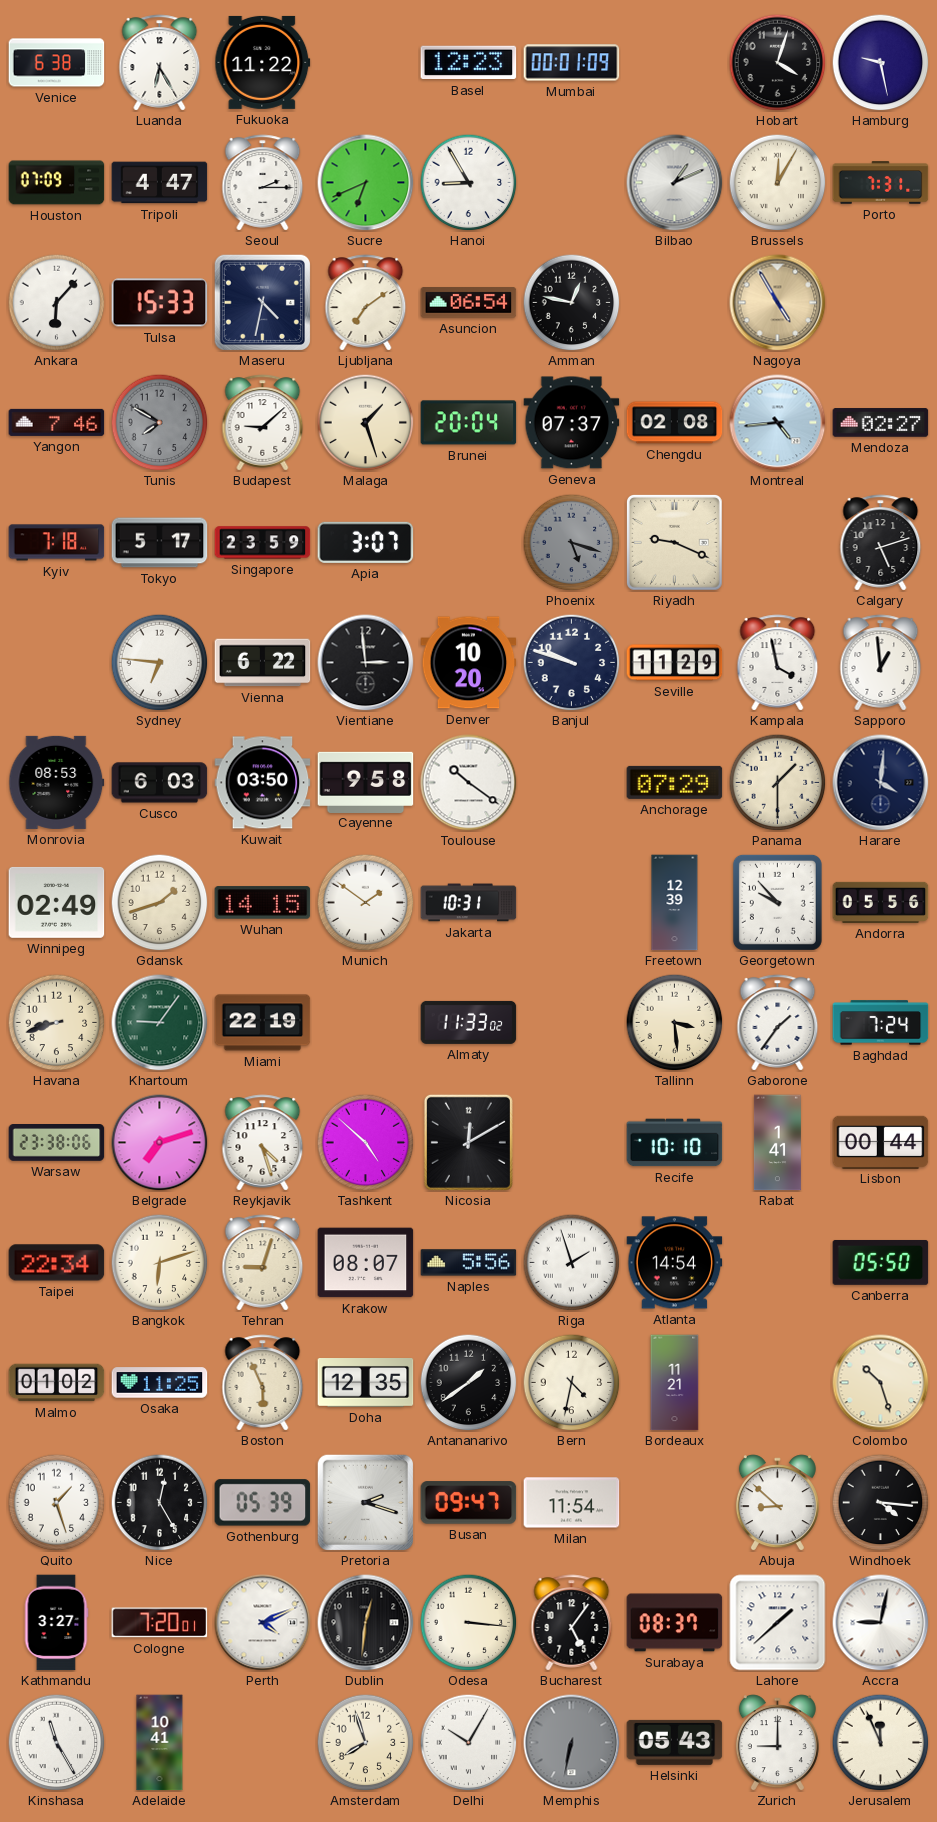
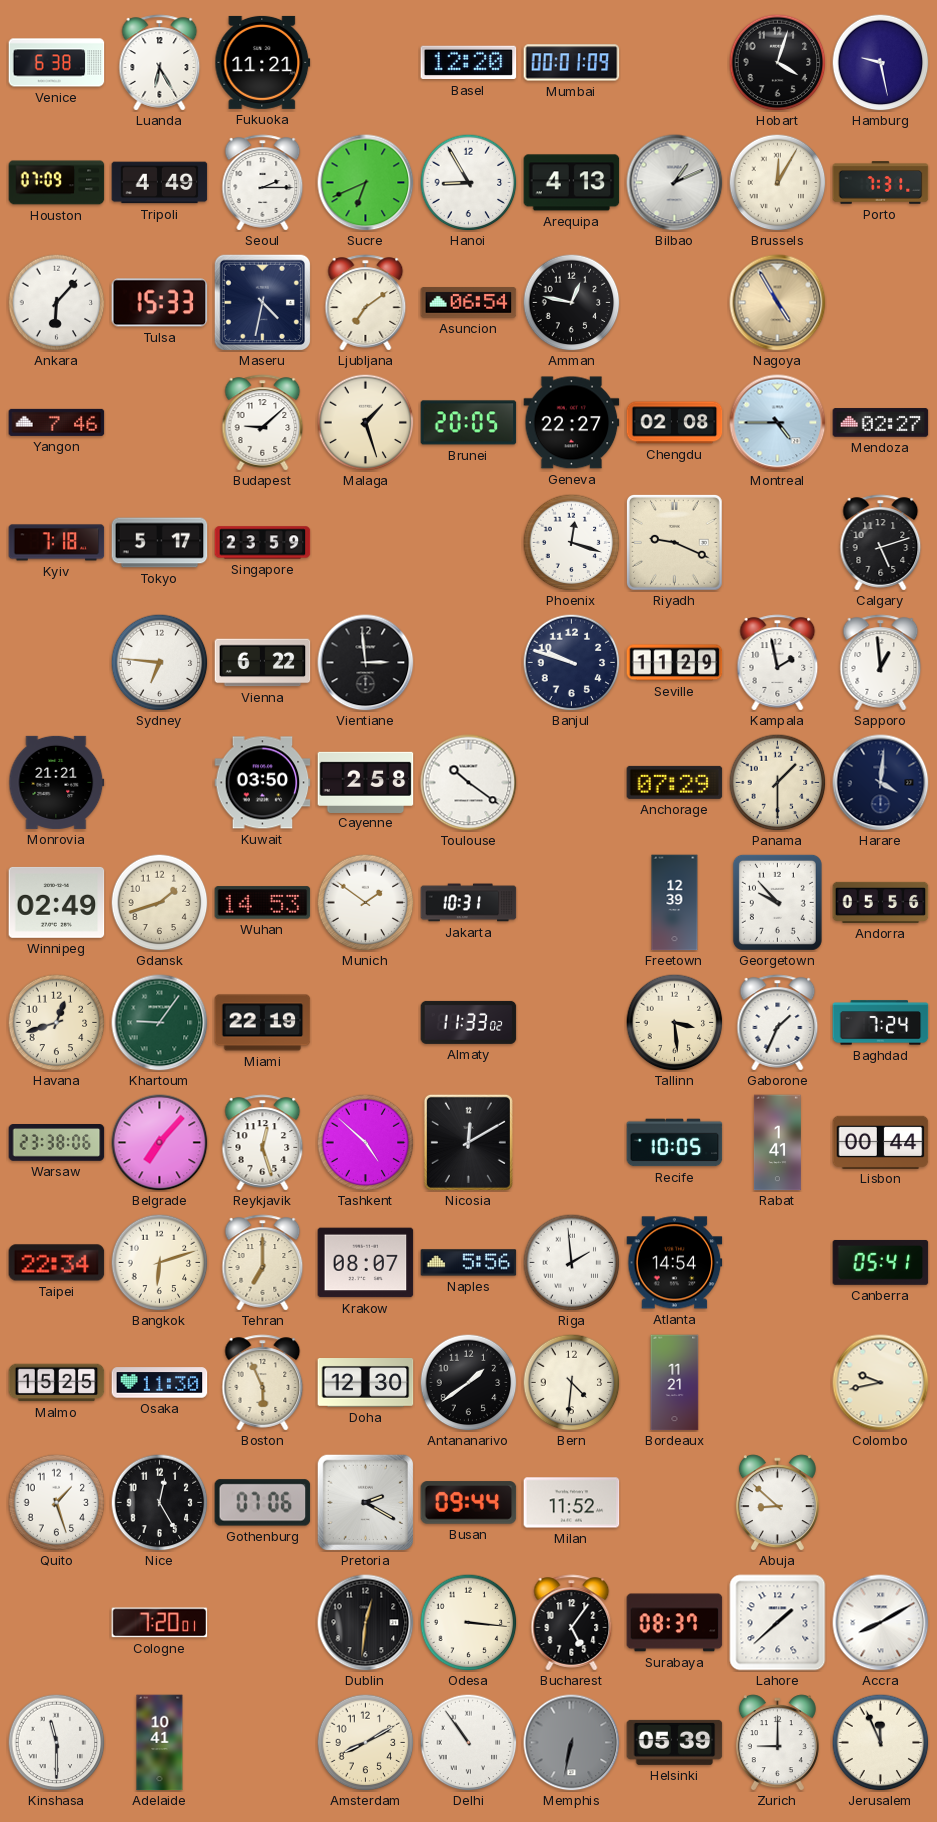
Fukuoka: 11:22 -> 11:21
Basel: 12:23 -> 12:20
Tripoli: 4:47 -> 4:49
Arequipa: none -> 4:13
Tunis: 7:50 -> none
Brunei: 20:04 -> 20:05
Geneva: 07:37 -> 22:27
Montreal: 4:44 -> 4:45
Apia: 3:07 -> none
Phoenix: 5:18 -> 12:18
Phoenix dial: grey -> white
Denver: 10:20 -> none
Kampala: 3:58 -> 1:58
Monrovia: 08:53 -> 21:21
Cusco: 6:03 -> none
Cayenne: 9:58 -> 2:58
Wuhan: 14:15 -> 14:53
Havana: 8:42 -> 12:42
Gaborone: 1:36 -> 1:34
Belgrade: 7:12 -> 7:07
Reykjavik: 4:27 -> 12:27
Recife: 10:10 -> 10:05
Tehran: 9:03 -> 7:00
Riga: 1:57 -> 1:59
Canberra: 05:50 -> 05:41
Malmo: 01:02 -> 15:25
Osaka: 11:25 -> 11:30
Doha: 12:35 -> 12:30
Bern: 4:32 -> 4:31
Colombo: 10:27 -> 9:43
Gothenburg: 05:39 -> 07:06
Pretoria: 2:18 -> 2:20
Busan: 09:47 -> 09:44
Milan: 11:54 -> 11:52
Windhoek: 4:16 -> none
Kathmandu: 3:27 -> none
Perth: 4:11 -> none
Accra: 9:02 -> 8:10
Kinshasa: 11:25 -> 11:30
Amsterdam: 7:57 -> 8:10
Delhi: 10:05 -> 10:54
Helsinki: 05:43 -> 05:39
